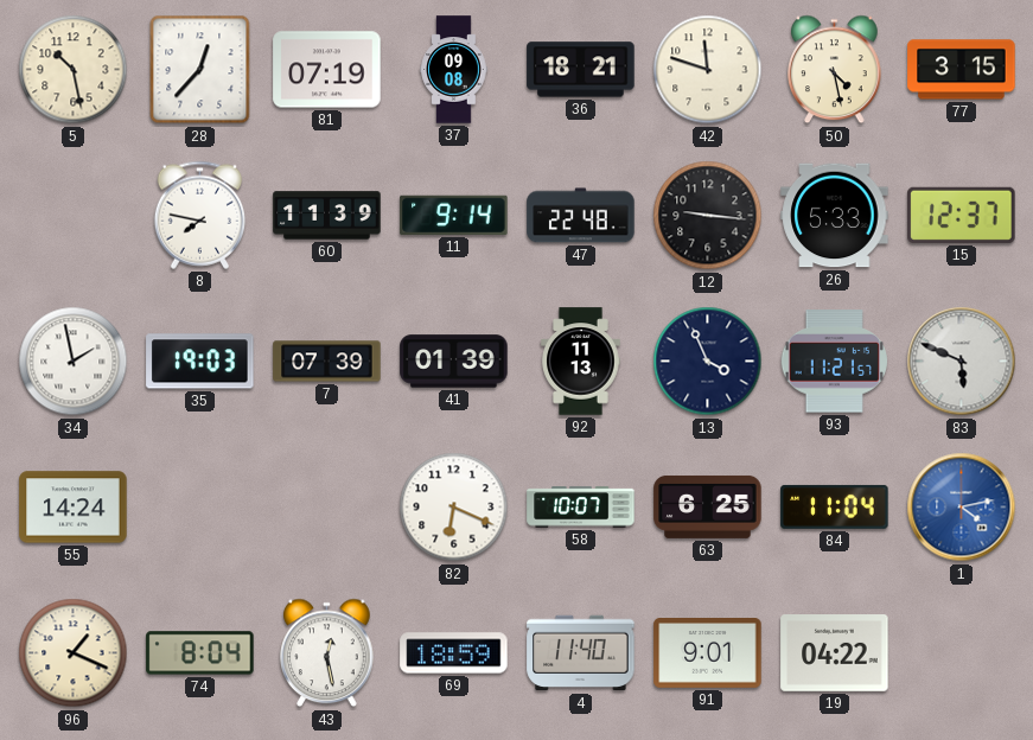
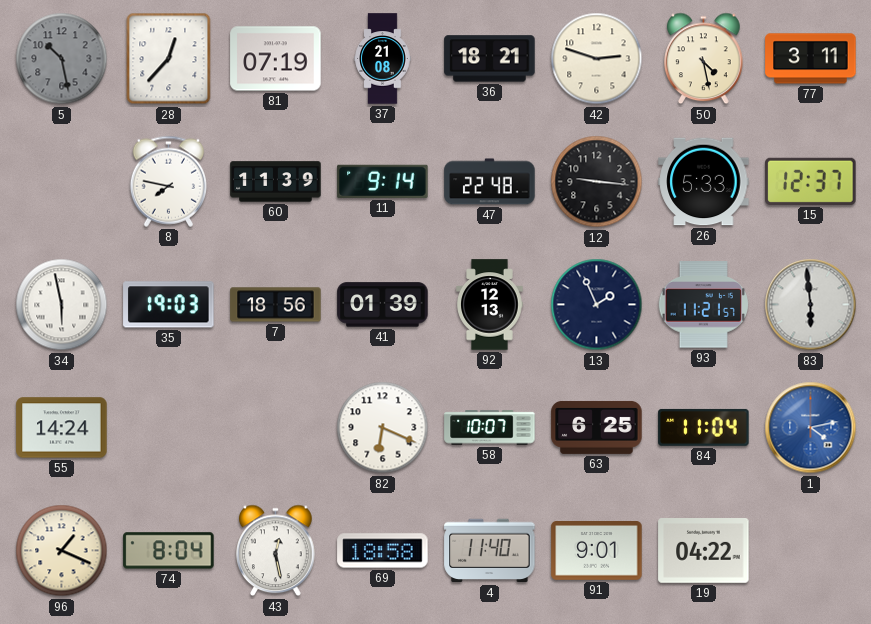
5 dial: cream -> grey
37: 09:08 -> 21:08
42: 11:48 -> 2:48
77: 3:15 -> 3:11
34: 1:58 -> 5:58
7: 07:39 -> 18:56
92: 11:13 -> 12:13
13: 3:56 -> 1:56
83: 5:49 -> 5:59
69: 18:59 -> 18:58
